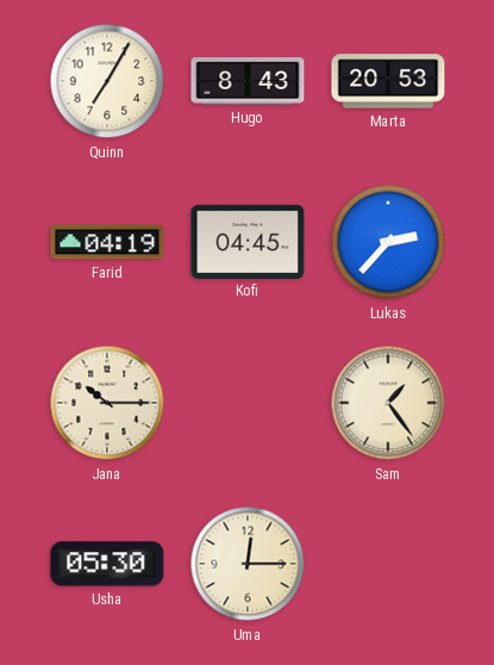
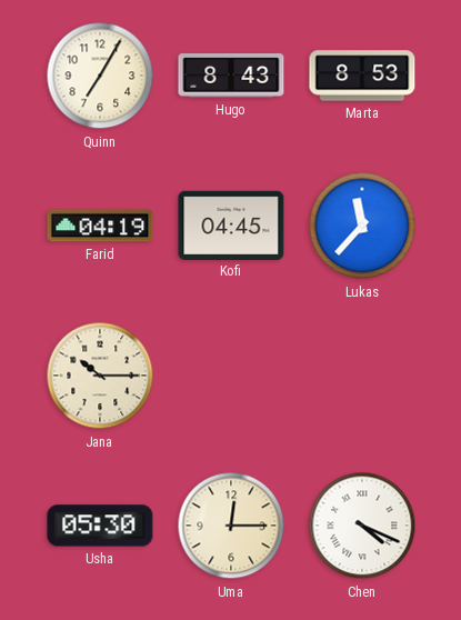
Marta: 20:53 -> 8:53
Lukas: 2:37 -> 11:37
Sam: 1:24 -> none
Chen: none -> 4:19
